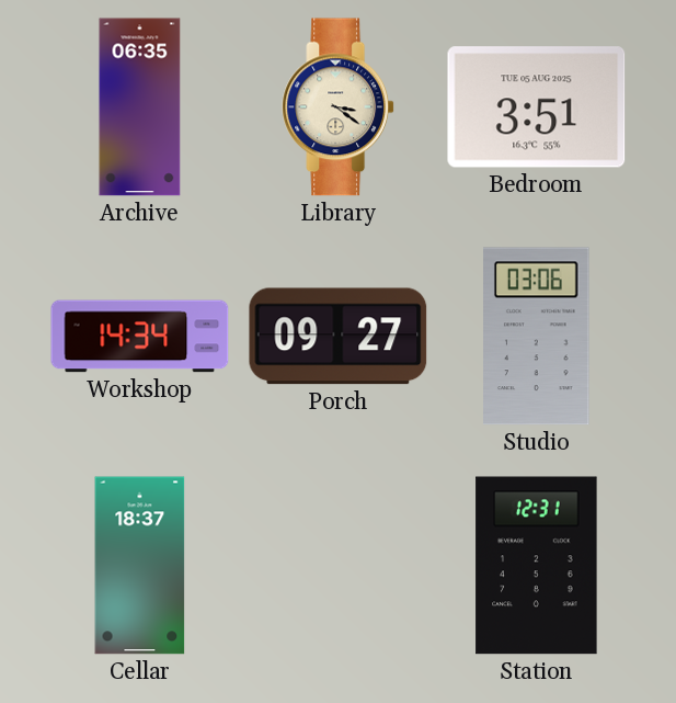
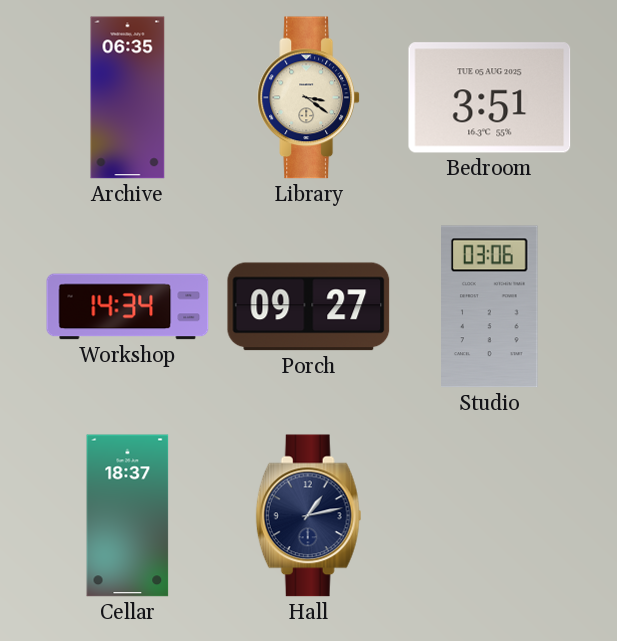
Hall: none -> 1:13
Station: 12:31 -> none
